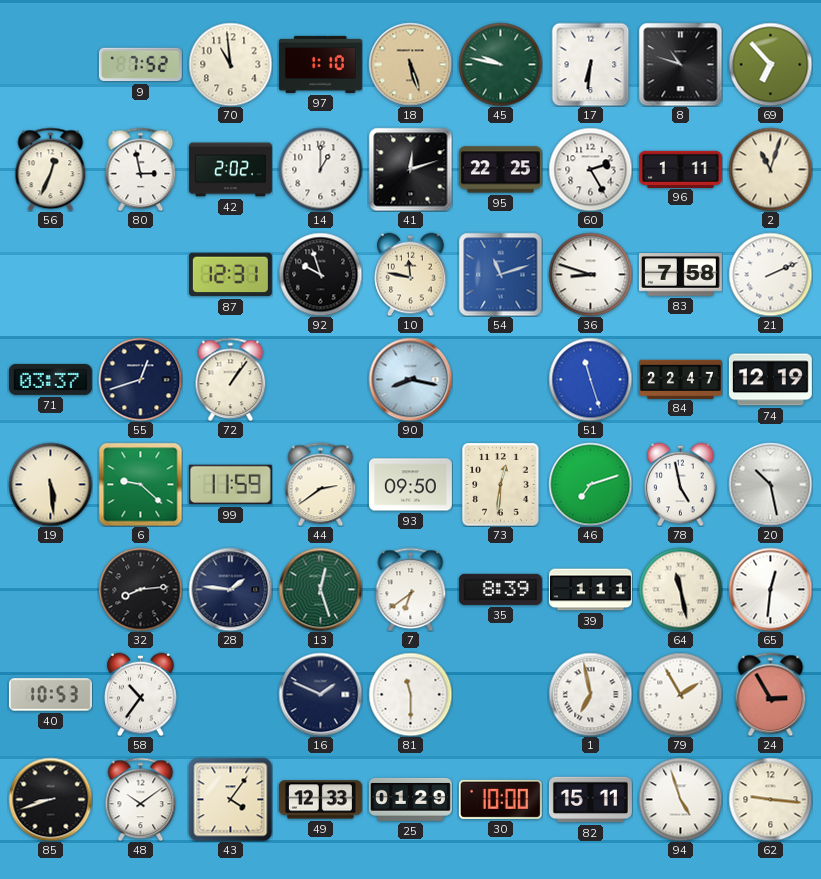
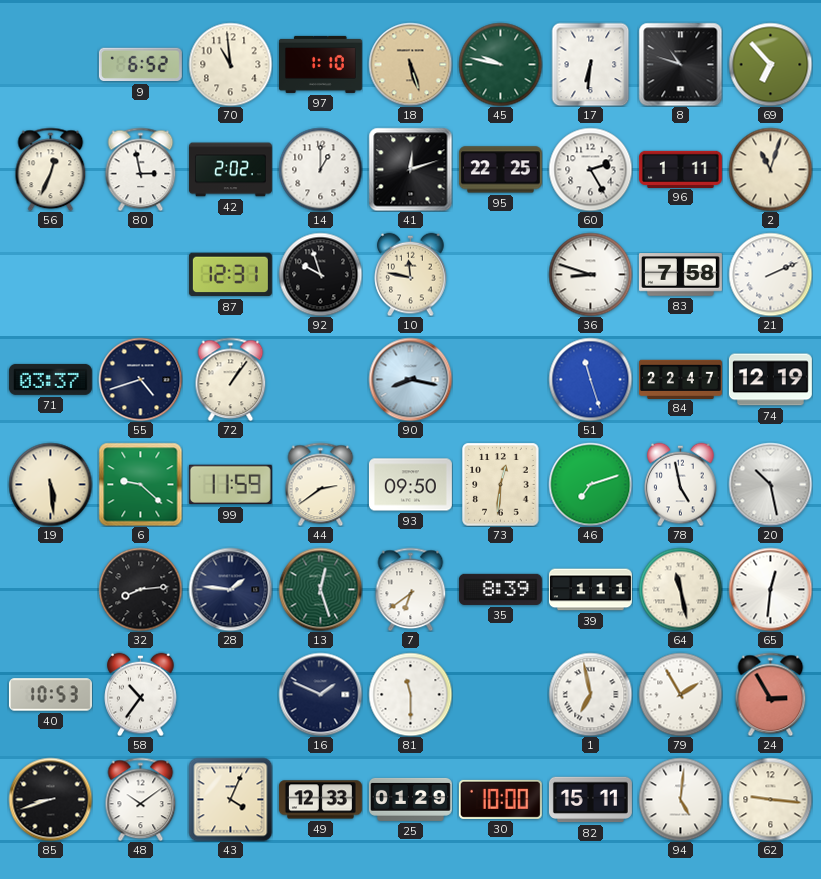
9: 7:52 -> 6:52
54: 11:12 -> none
55: 12:42 -> 4:42
43: 4:06 -> 4:04
94: 4:57 -> 5:01
